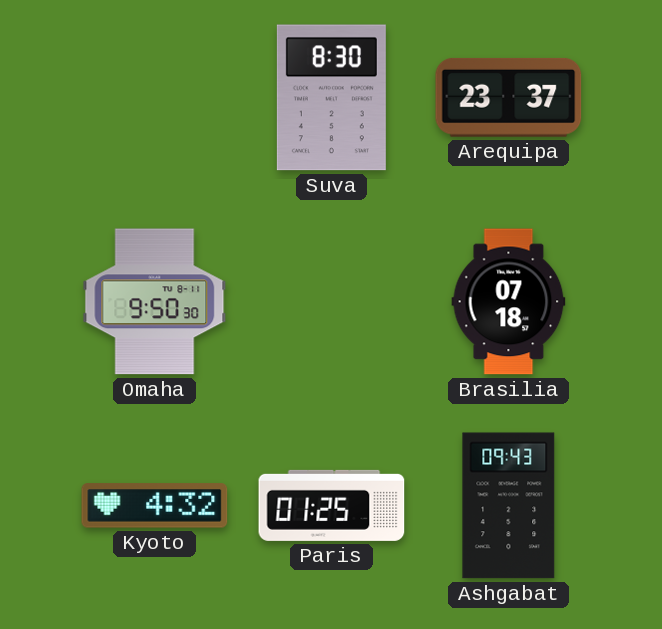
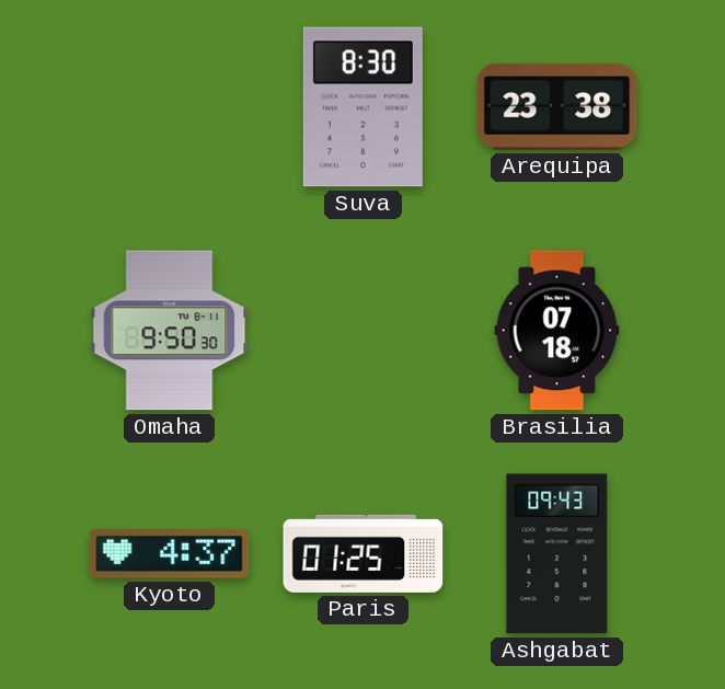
Arequipa: 23:37 -> 23:38
Kyoto: 4:32 -> 4:37
